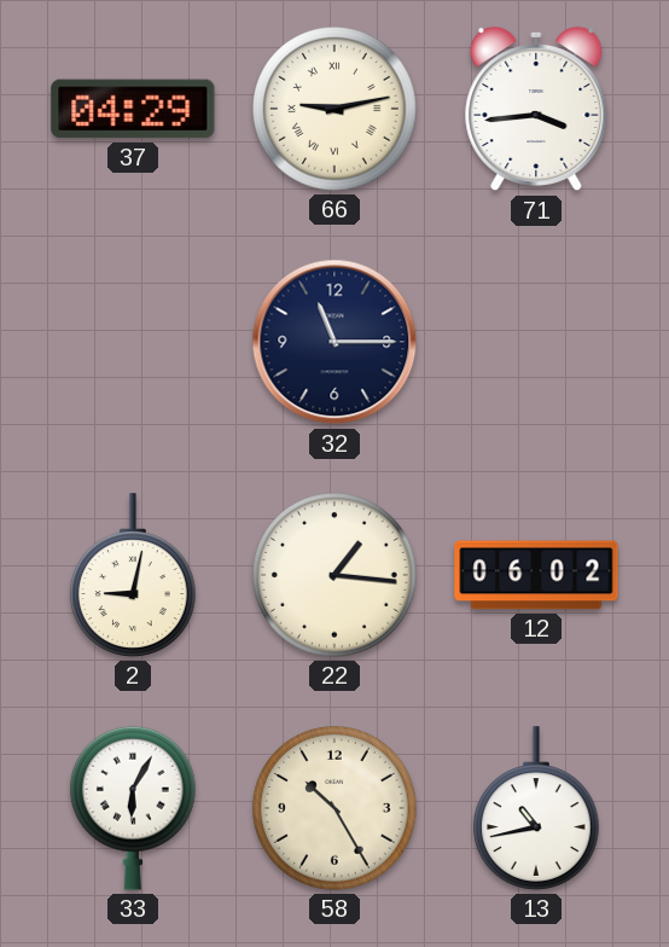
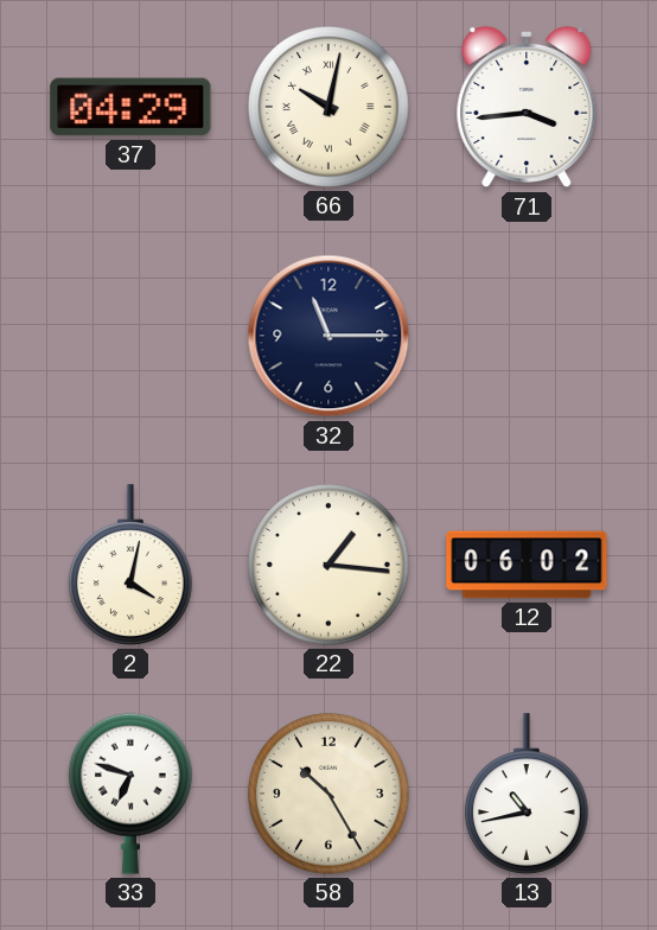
66: 9:13 -> 10:02
2: 9:02 -> 4:02
33: 6:05 -> 6:48
